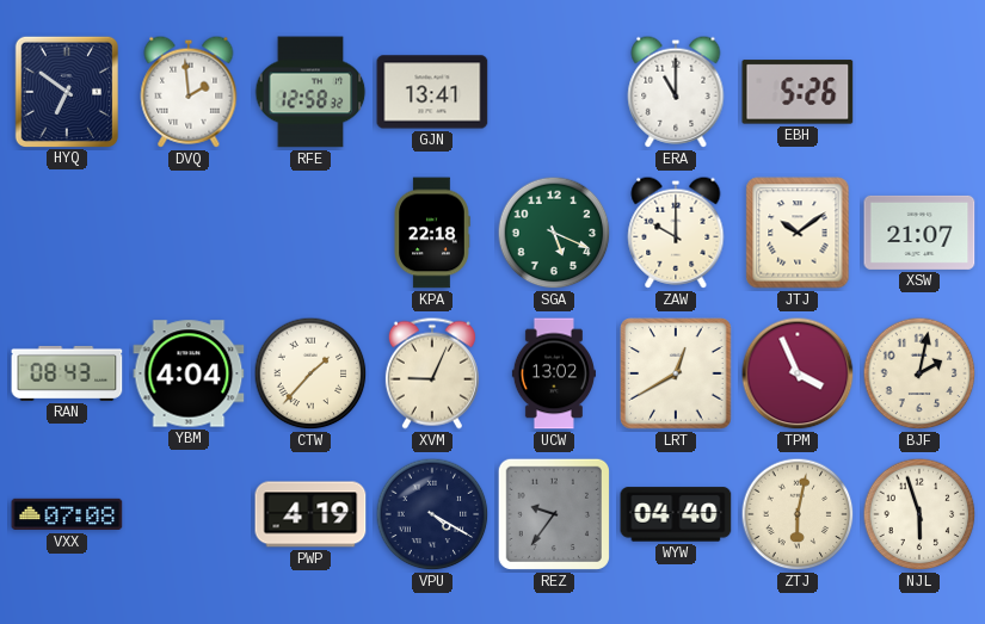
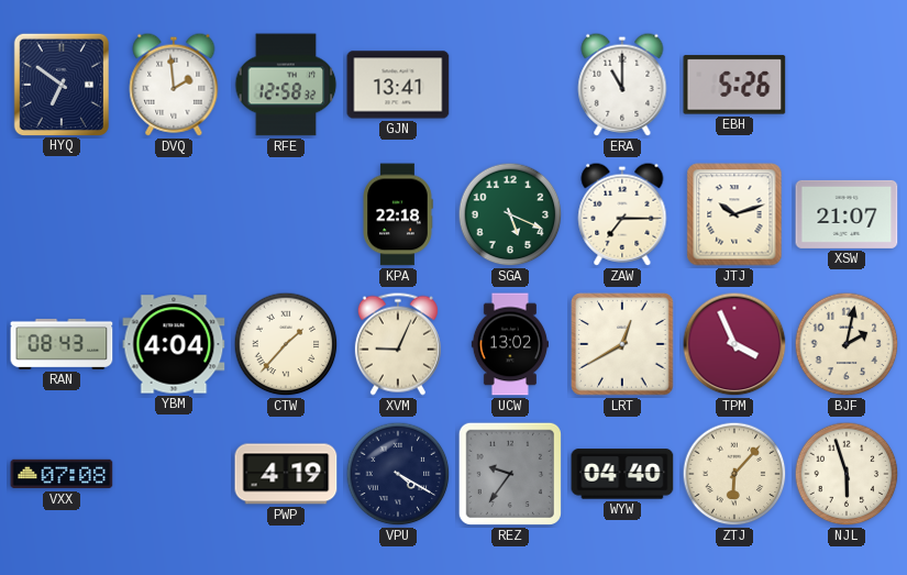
ZAW: 10:00 -> 7:15
JTJ: 10:09 -> 10:12
ZTJ: 6:02 -> 6:07
